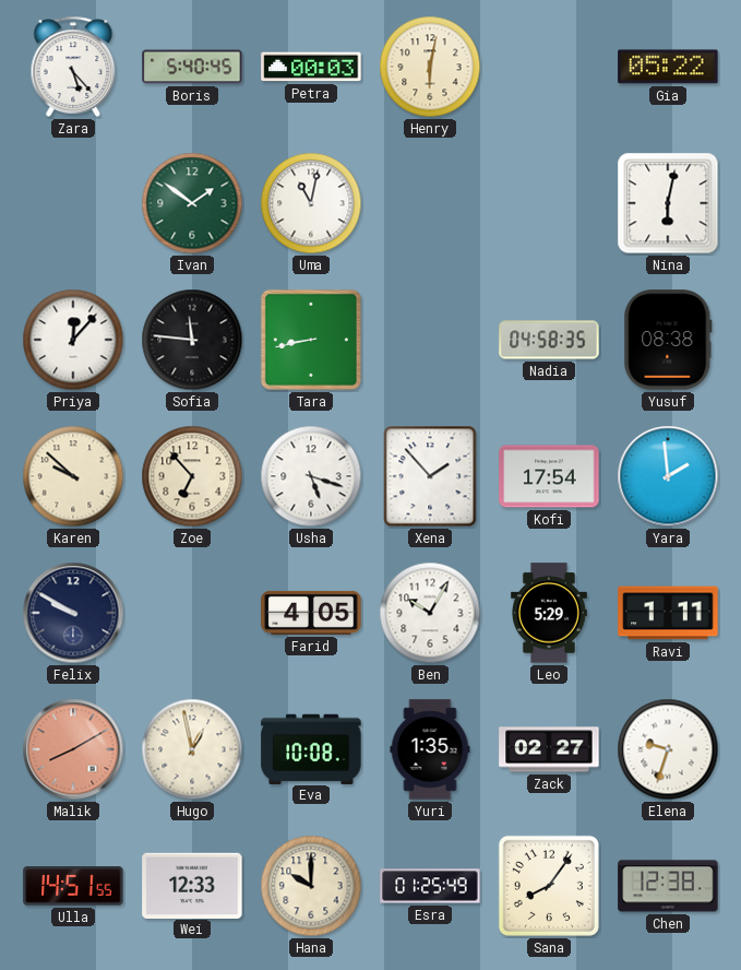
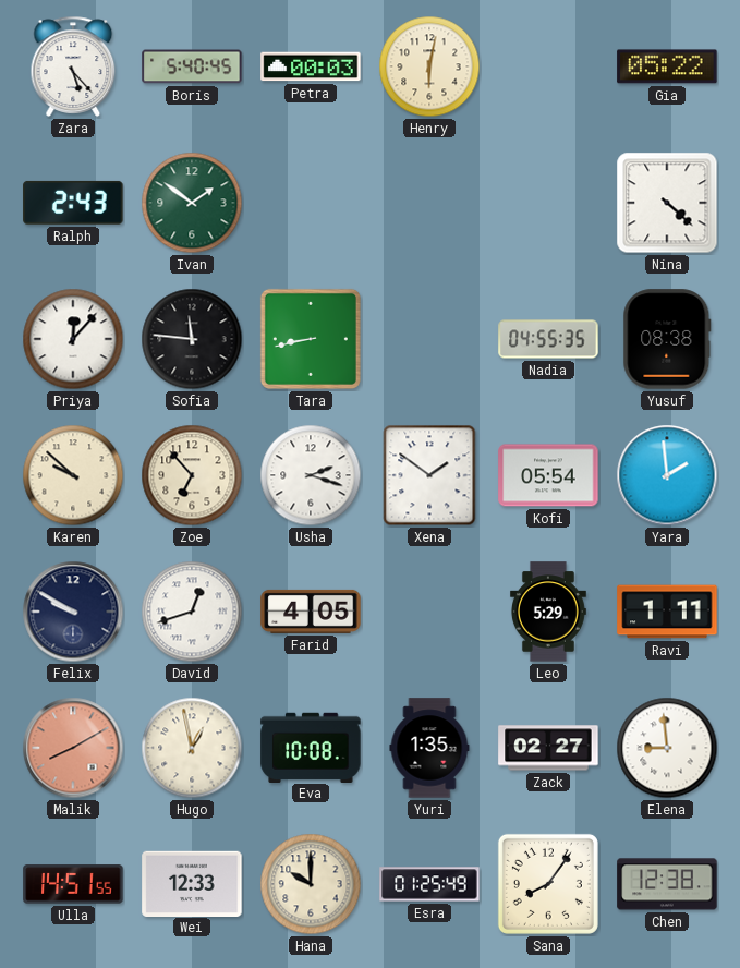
Ralph: none -> 2:43
Uma: 11:02 -> none
Nina: 6:02 -> 4:22
Nadia: 04:58 -> 04:55
Usha: 5:18 -> 2:18
Xena: 1:53 -> 1:51
Kofi: 17:54 -> 05:54
David: none -> 12:42
Ben: 10:05 -> none
Elena: 9:33 -> 8:59
